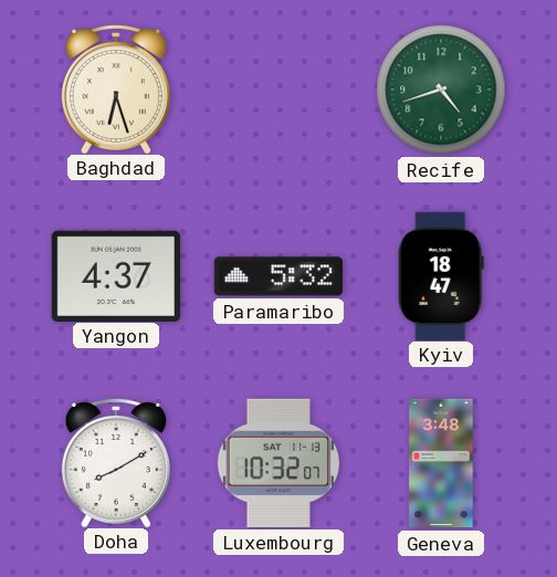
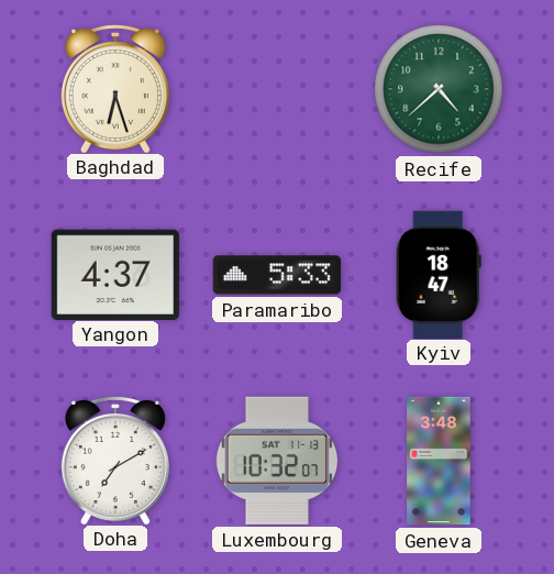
Recife: 4:42 -> 4:38
Paramaribo: 5:32 -> 5:33
Doha: 8:10 -> 7:10
